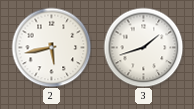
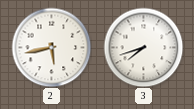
3: 1:42 -> 7:42
